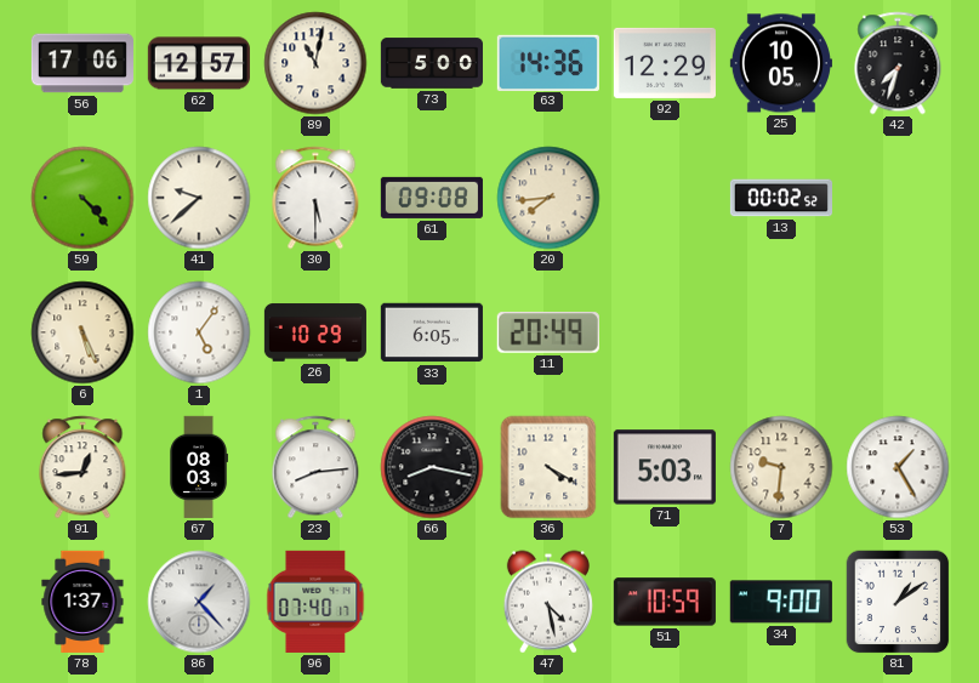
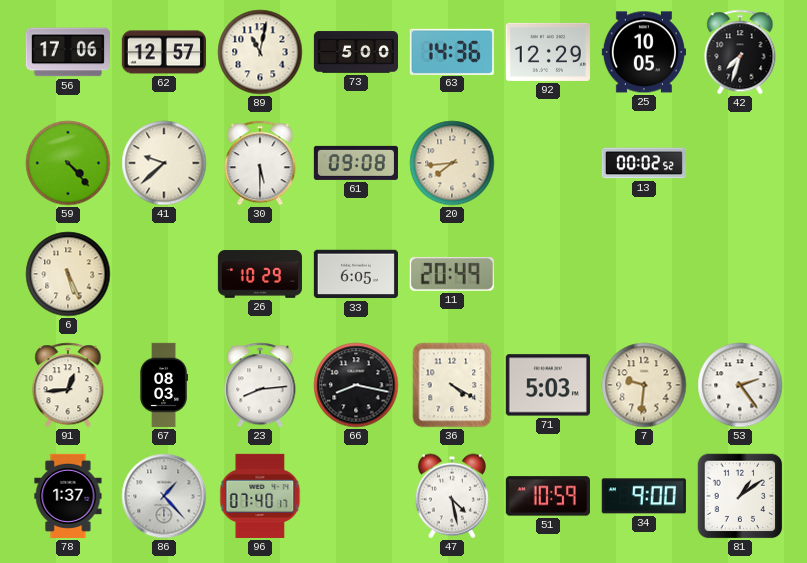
1: 5:06 -> none
53: 1:25 -> 2:24
